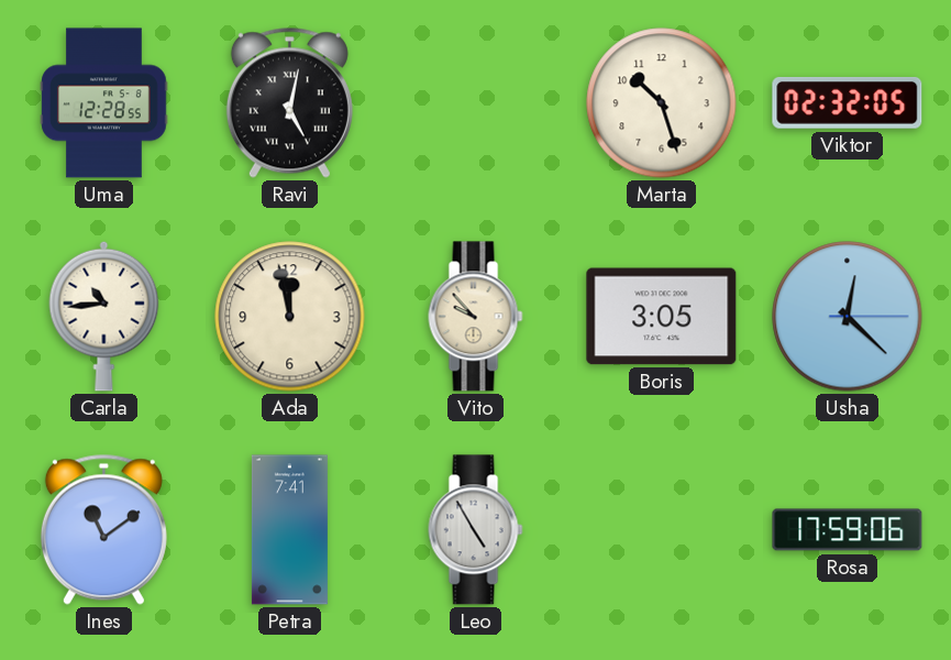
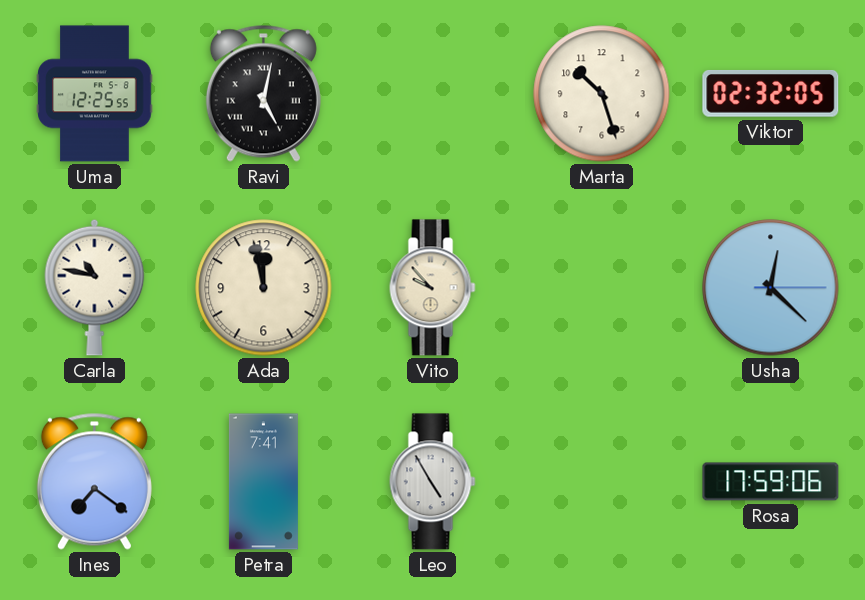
Uma: 12:28 -> 12:25
Carla: 10:44 -> 10:47
Boris: 3:05 -> none
Ines: 11:09 -> 7:21
